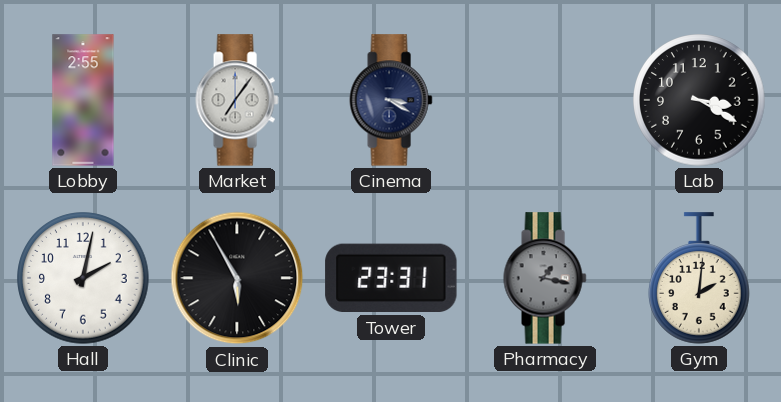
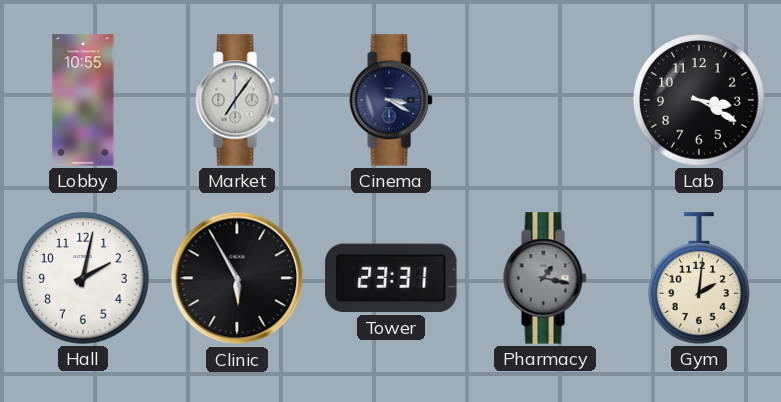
Lobby: 2:55 -> 10:55
